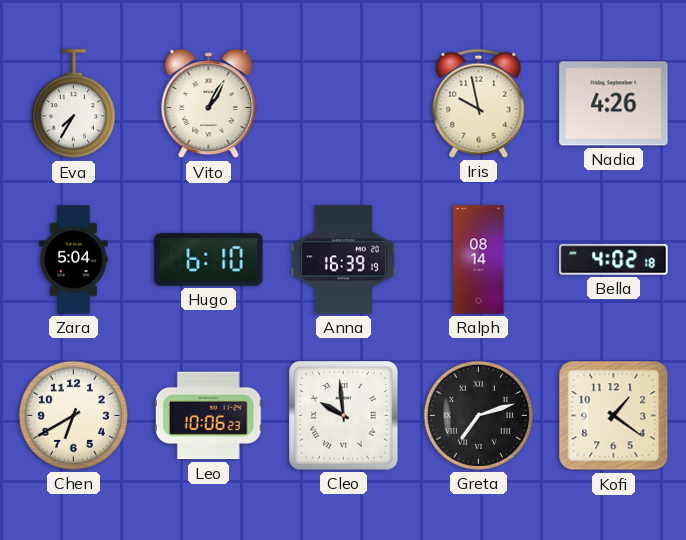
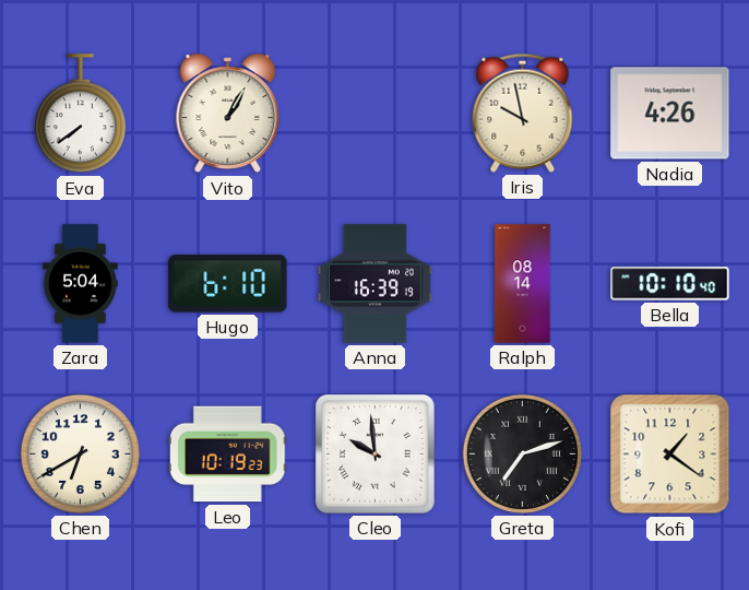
Eva: 7:35 -> 7:39
Bella: 4:02 -> 10:10
Leo: 10:06 -> 10:19
